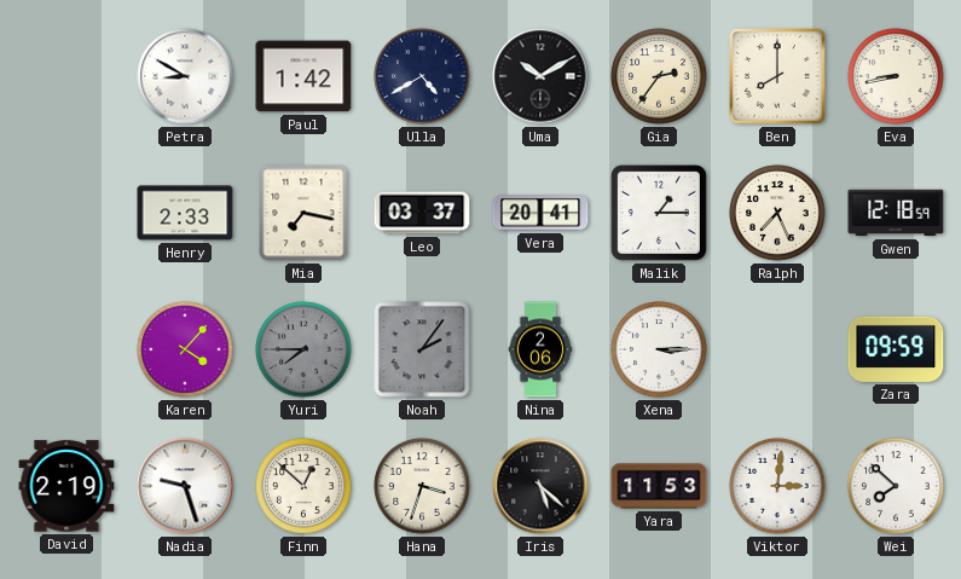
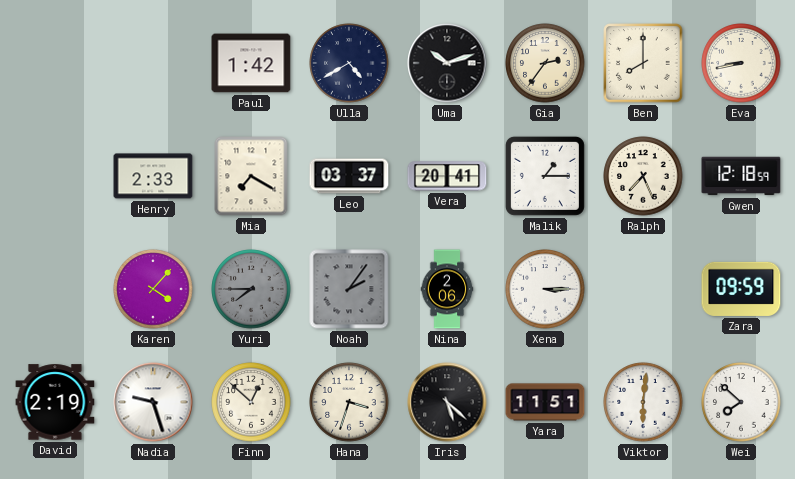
Petra: 8:50 -> none
Uma: 10:10 -> 10:12
Mia: 7:17 -> 7:20
Yara: 11:53 -> 11:51
Viktor: 3:01 -> 6:01
